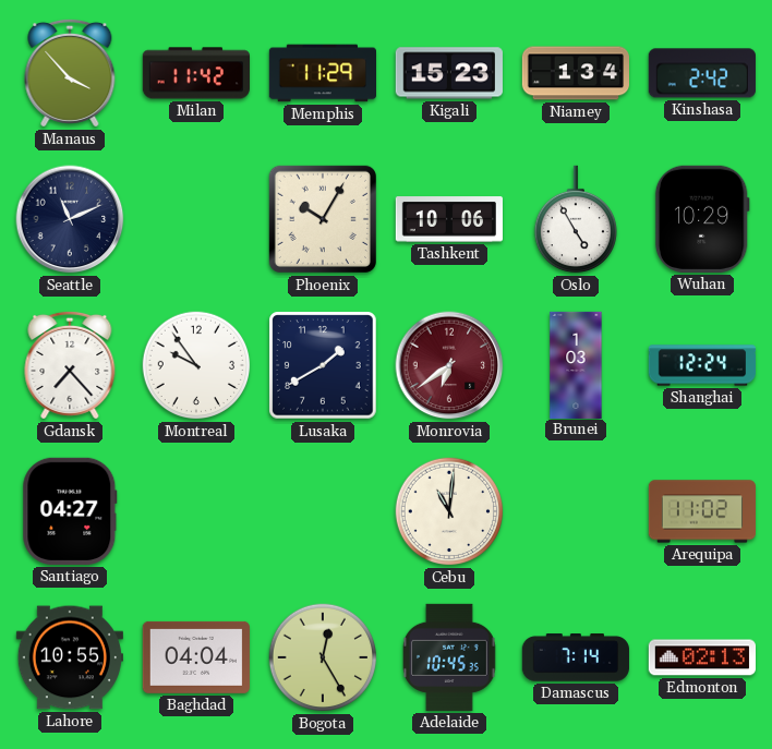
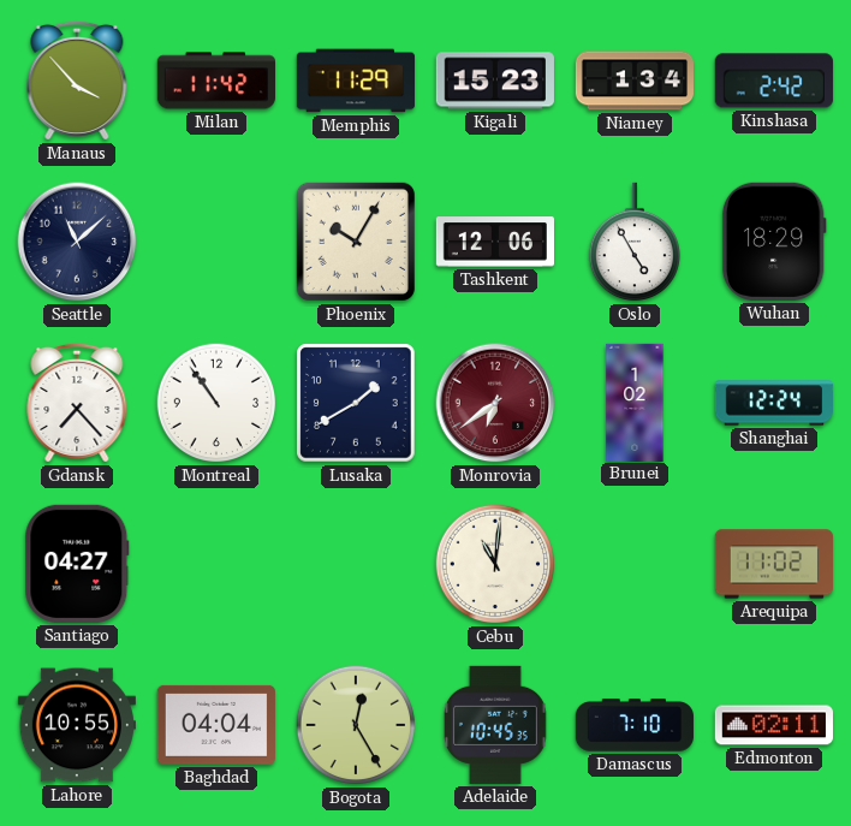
Seattle: 11:11 -> 11:08
Tashkent: 10:06 -> 12:06
Wuhan: 10:29 -> 18:29
Montreal: 9:54 -> 10:54
Brunei: 1:03 -> 1:02
Damascus: 7:14 -> 7:10
Edmonton: 02:13 -> 02:11
